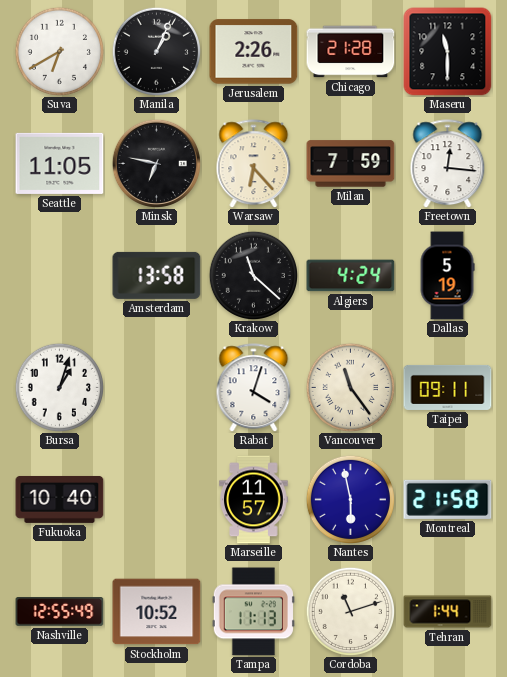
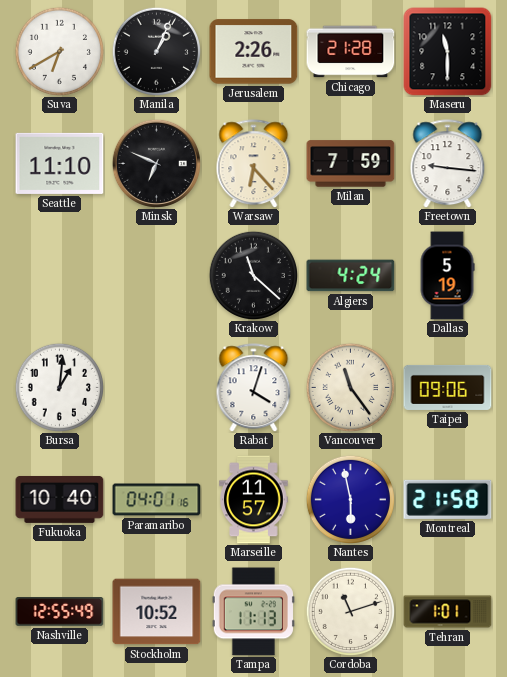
Seattle: 11:05 -> 11:10
Minsk: 6:47 -> 6:49
Freetown: 12:16 -> 9:16
Amsterdam: 13:58 -> none
Bursa: 1:03 -> 1:01
Taipei: 09:11 -> 09:06
Paramaribo: none -> 04:01
Tehran: 1:44 -> 1:01
